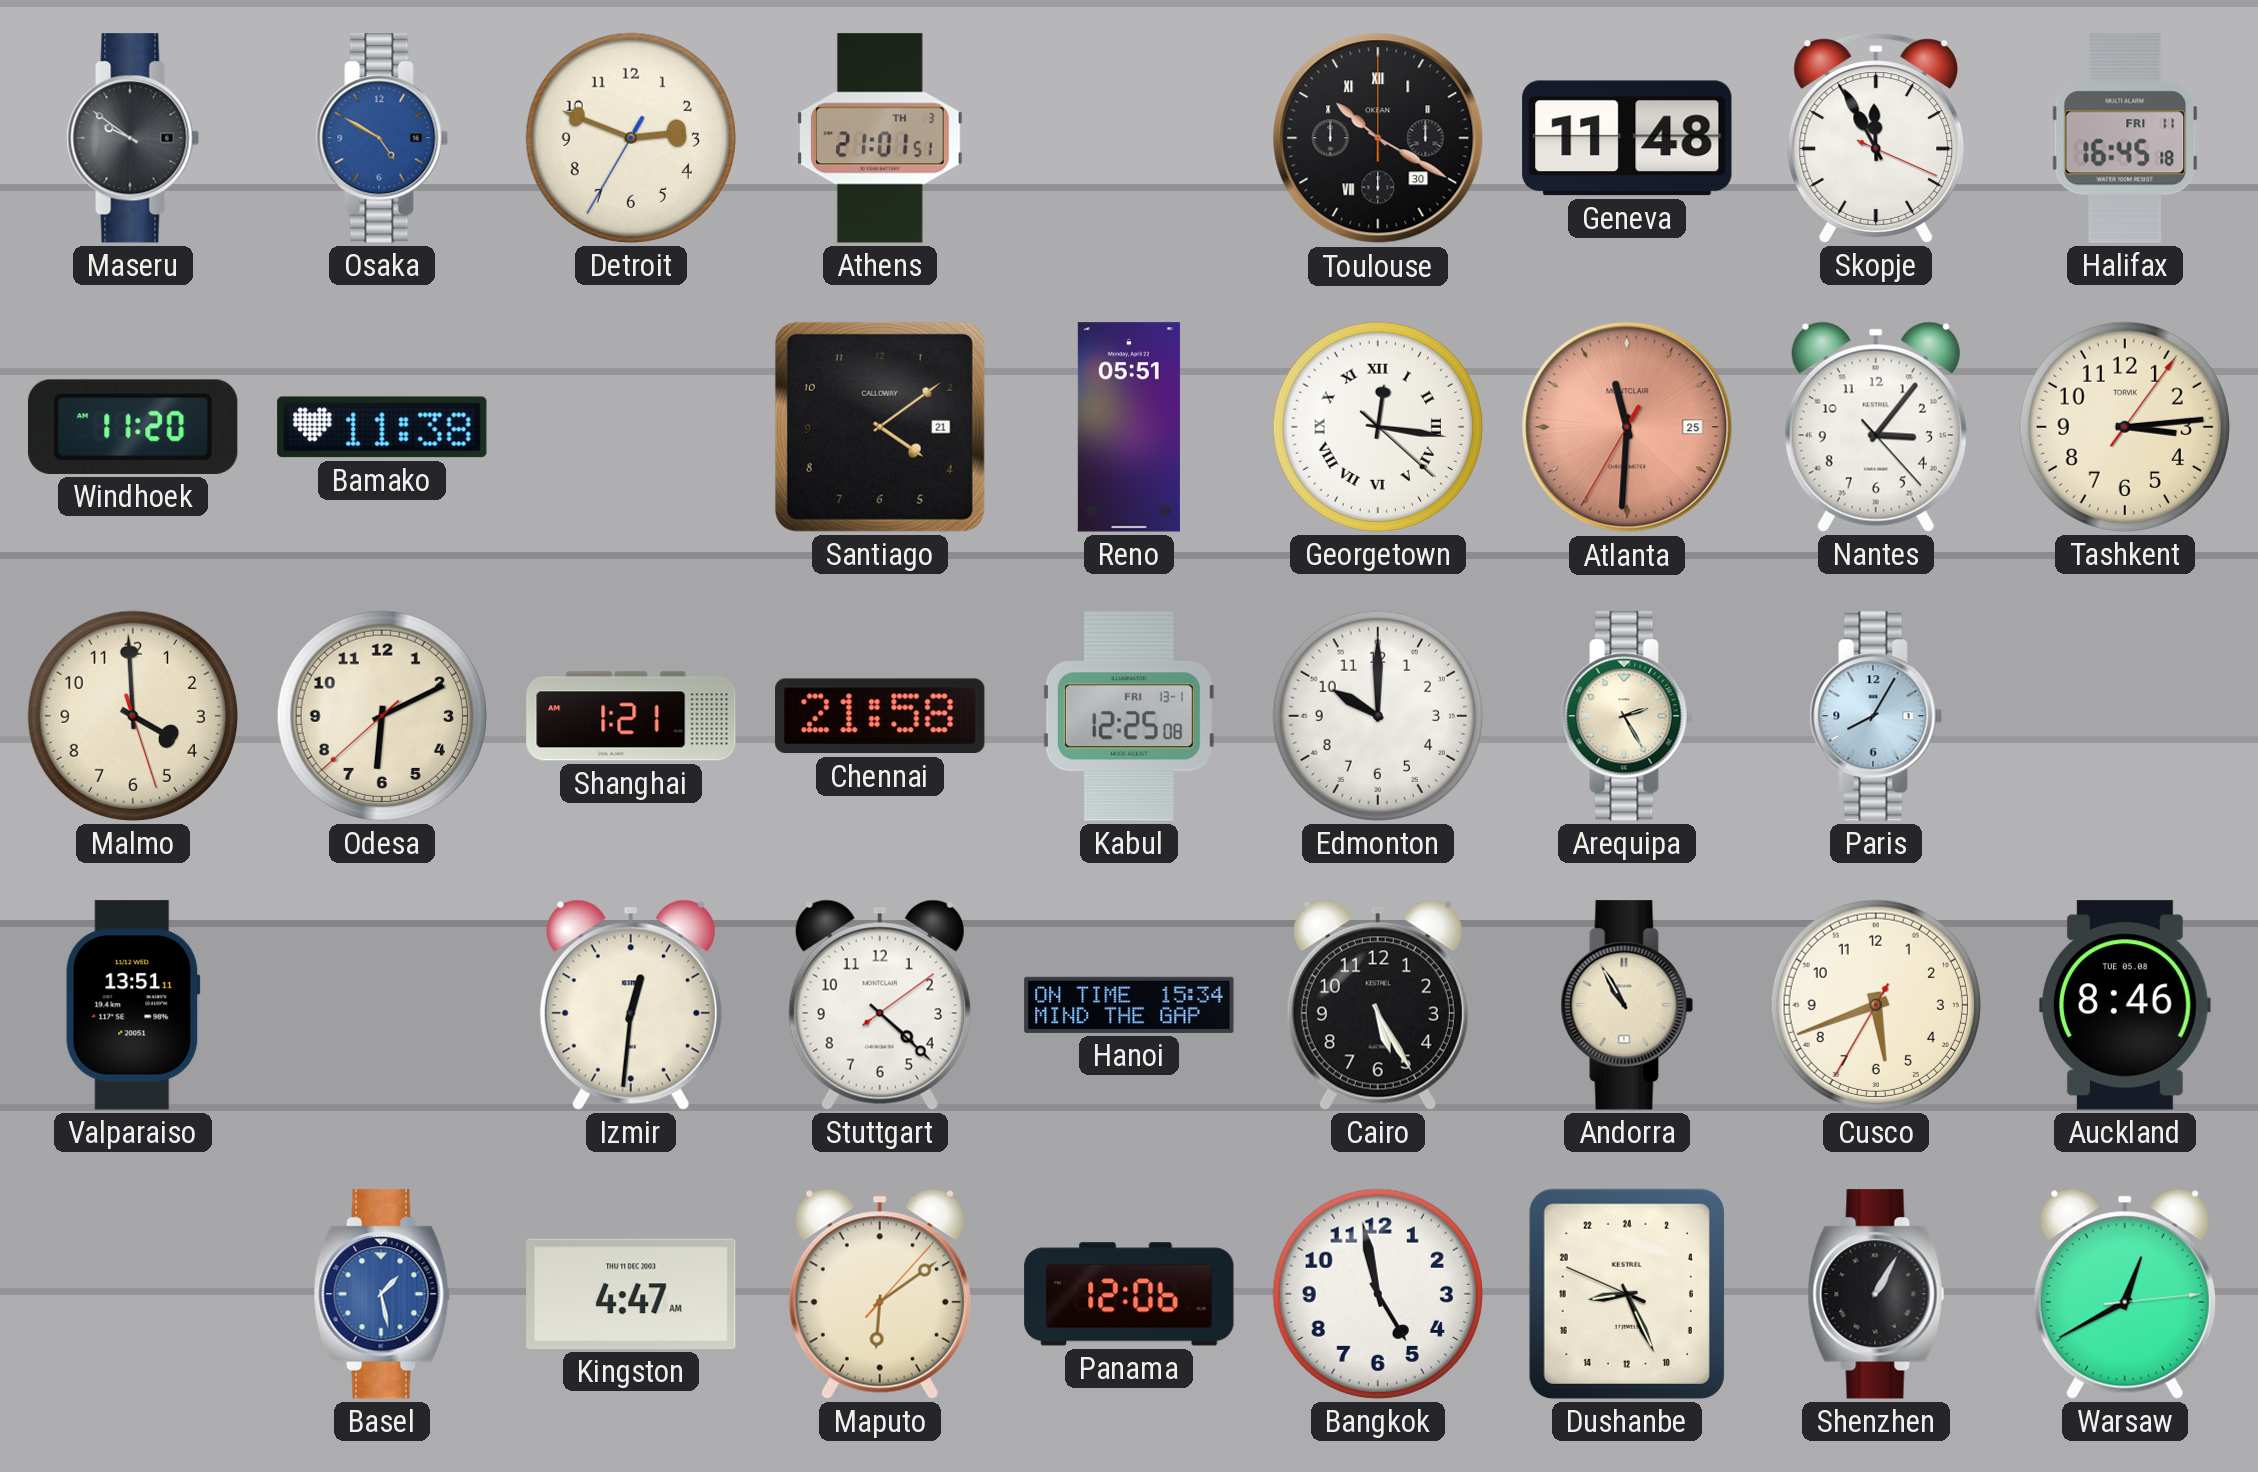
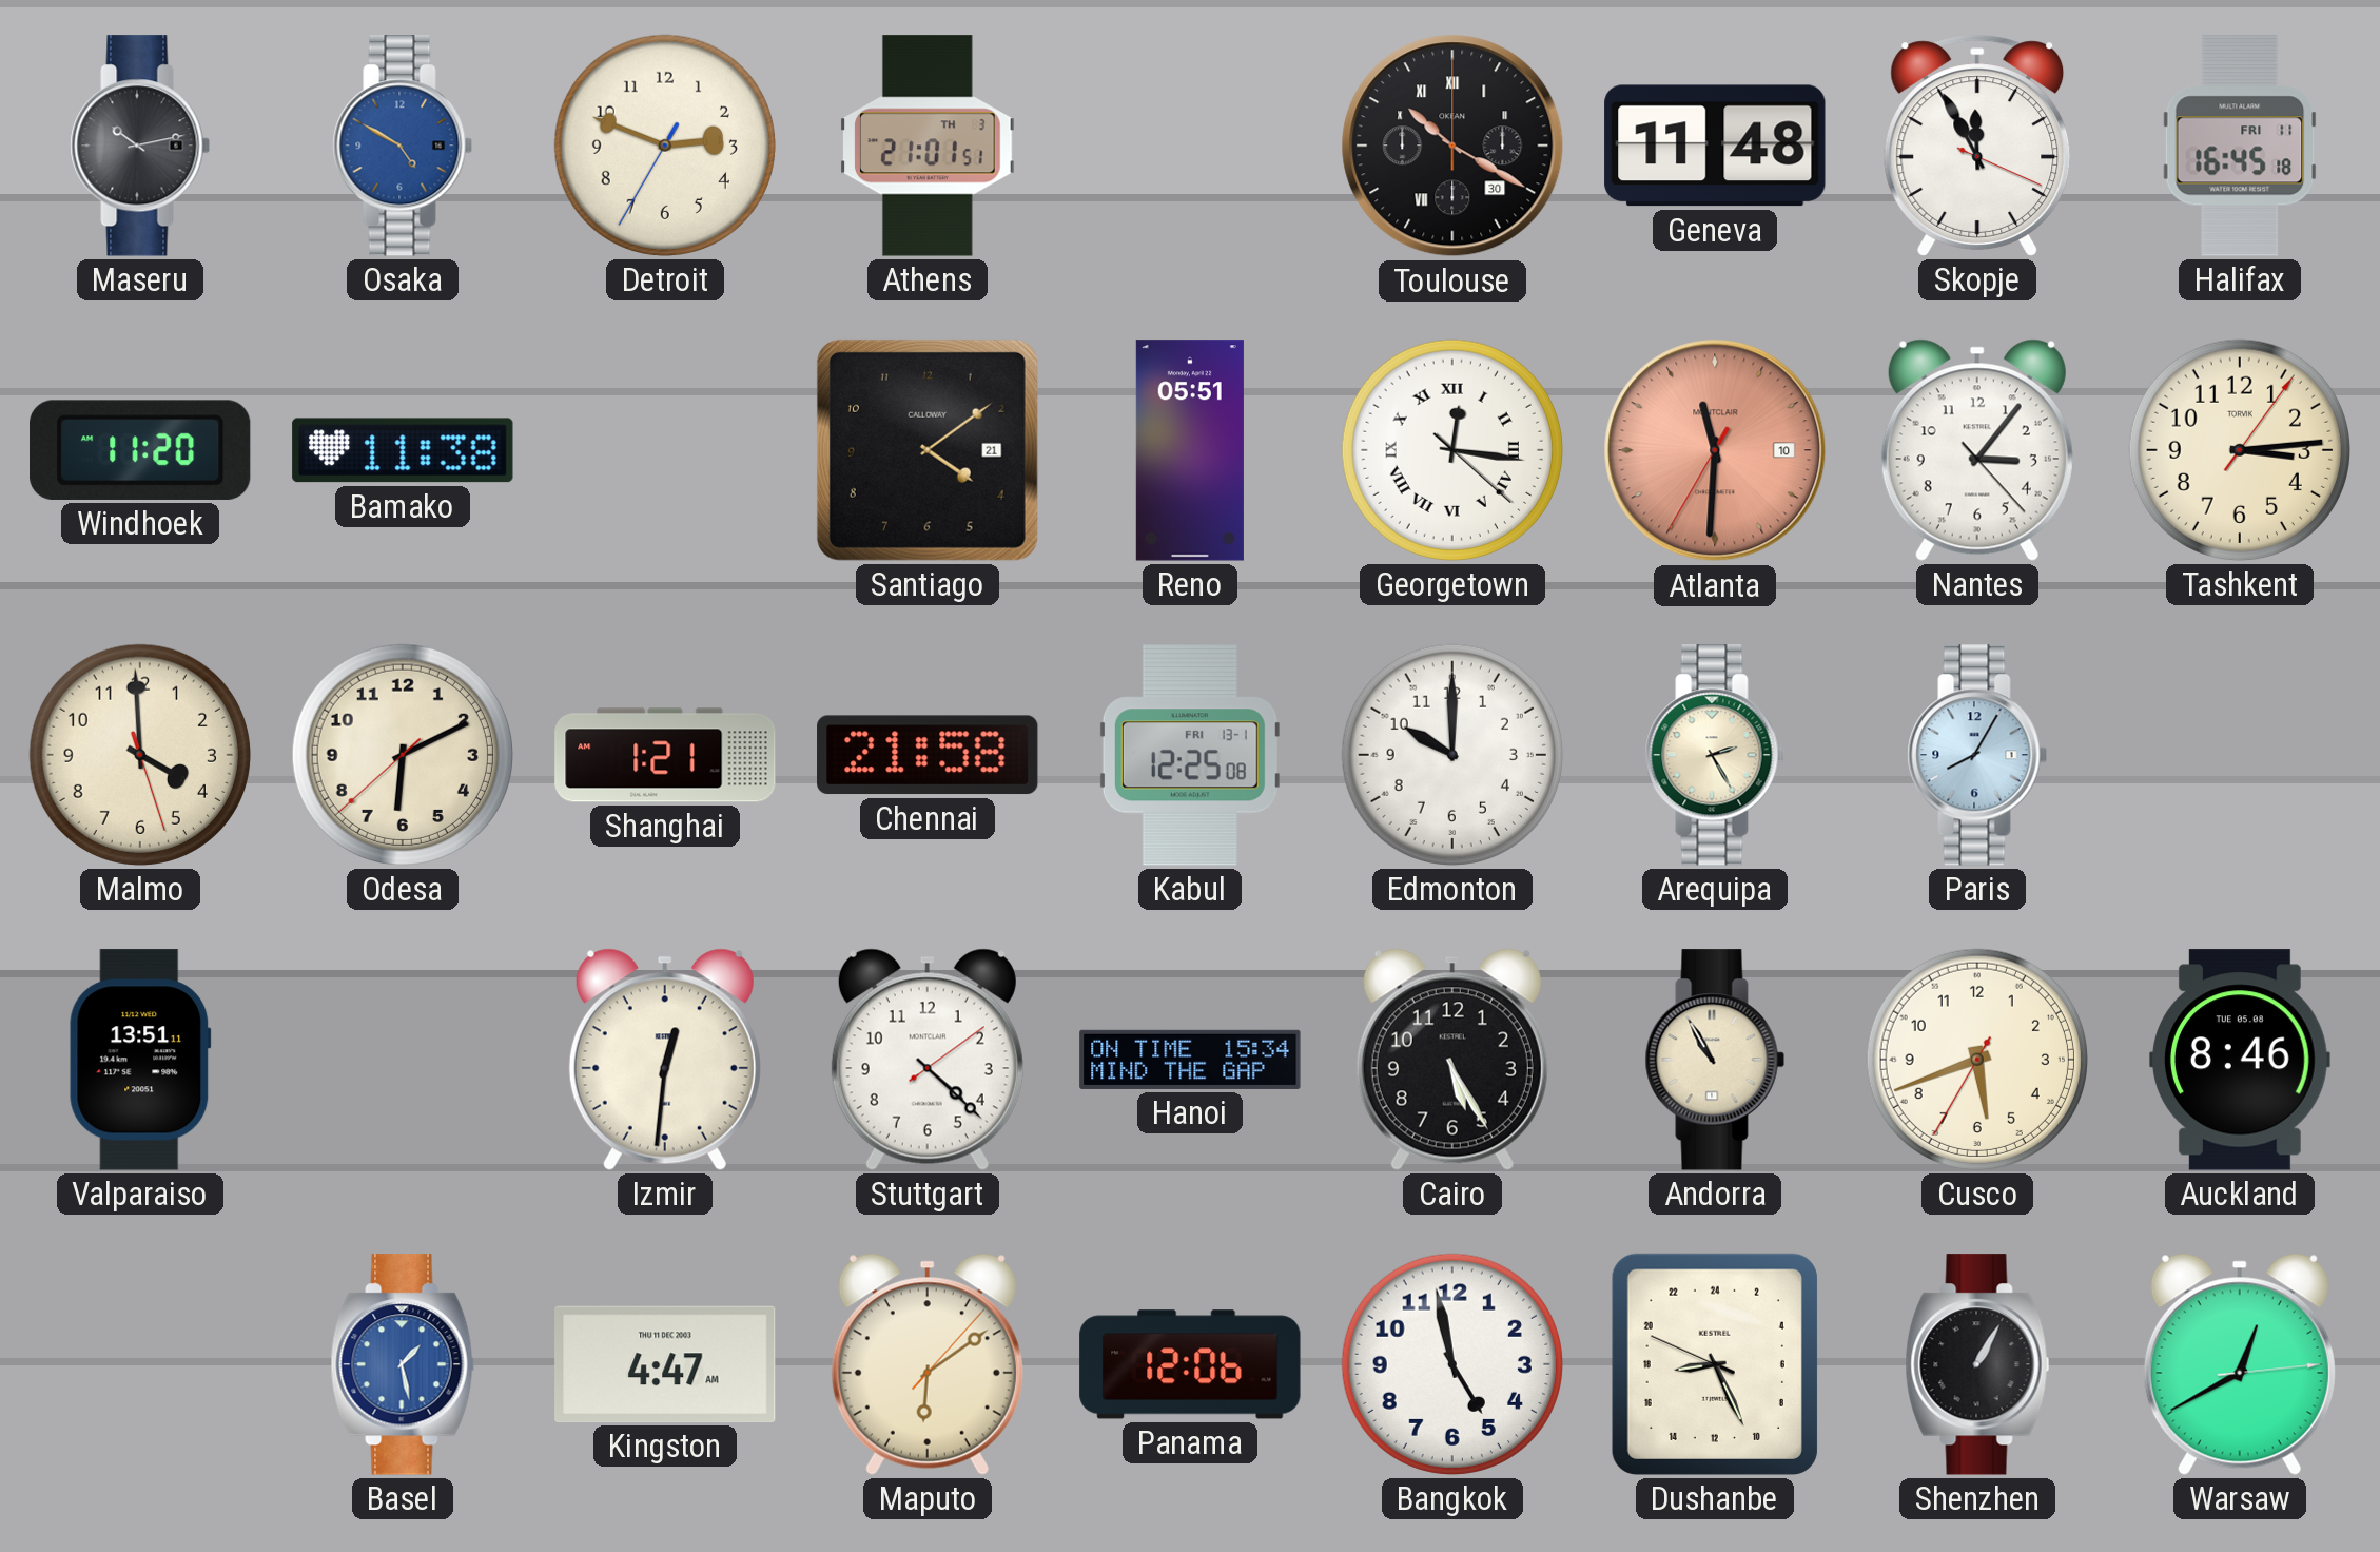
Maseru: 9:51 -> 10:13
Atlanta date: 25 -> 10
